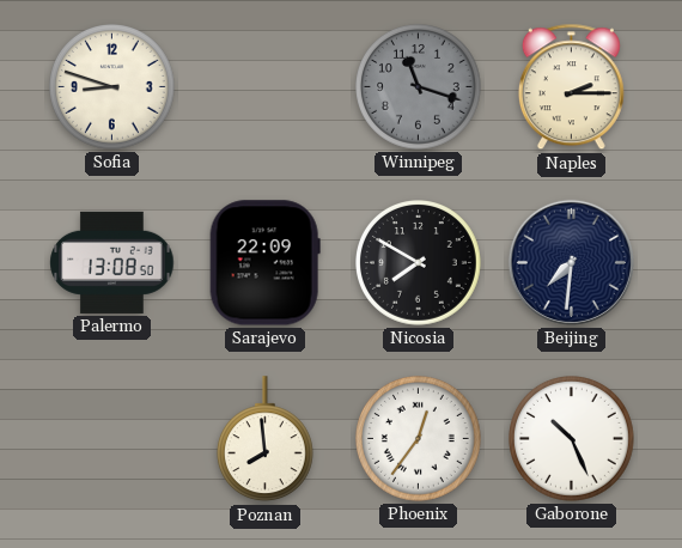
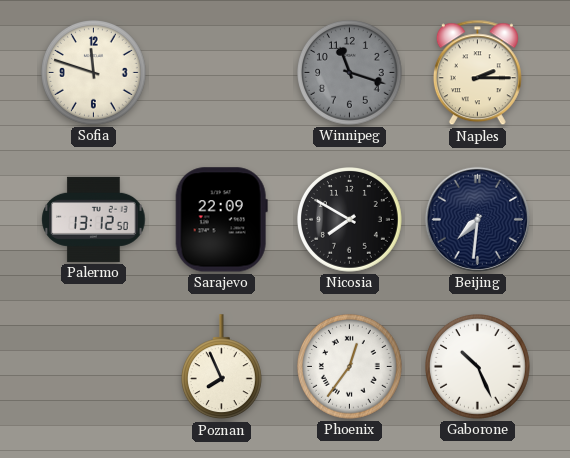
Sofia: 8:48 -> 11:48
Palermo: 13:08 -> 13:12
Poznan: 7:59 -> 7:56
